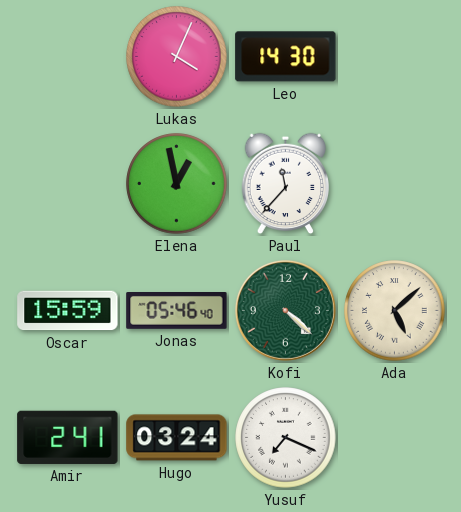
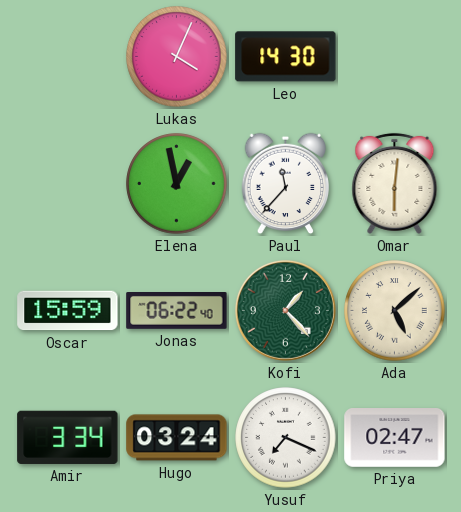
Omar: none -> 6:01
Jonas: 05:46 -> 06:22
Kofi: 4:22 -> 1:23
Amir: 2:41 -> 3:34
Priya: none -> 02:47
